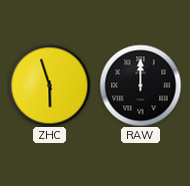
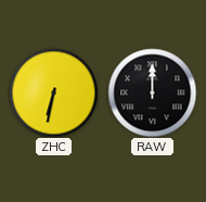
ZHC: 5:57 -> 6:32
